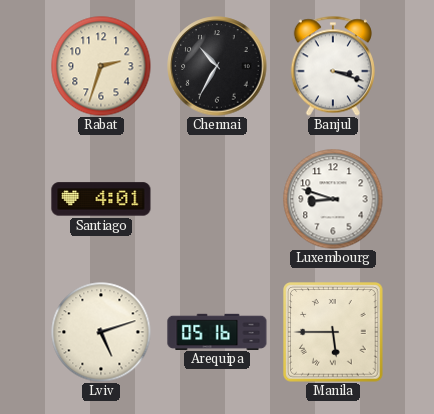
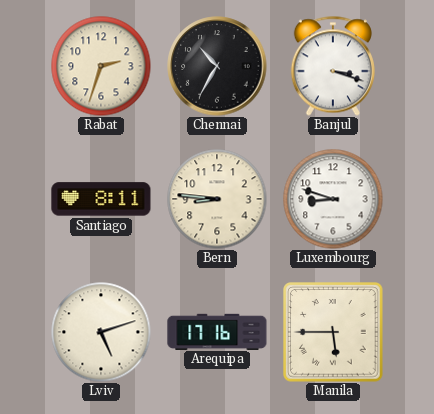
Santiago: 4:01 -> 8:11
Bern: none -> 8:46
Arequipa: 05:16 -> 17:16
